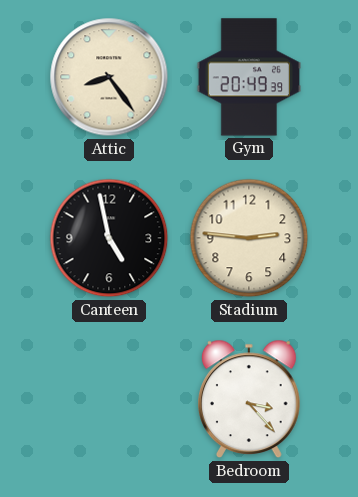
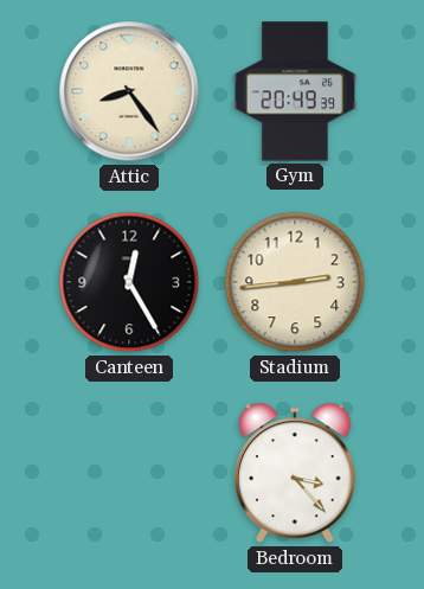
Canteen: 4:58 -> 12:25
Stadium: 2:46 -> 2:44
